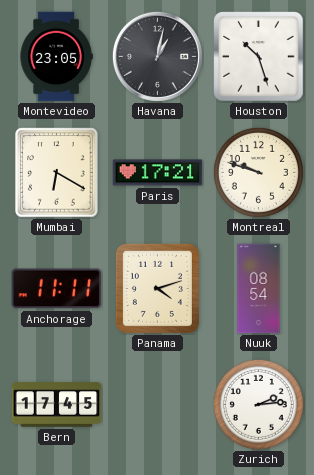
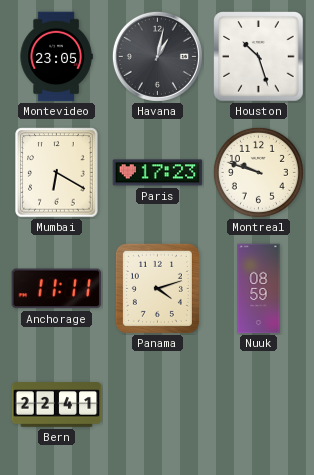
Paris: 17:21 -> 17:23
Nuuk: 08:54 -> 08:59
Bern: 17:45 -> 22:41
Zurich: 2:14 -> none
